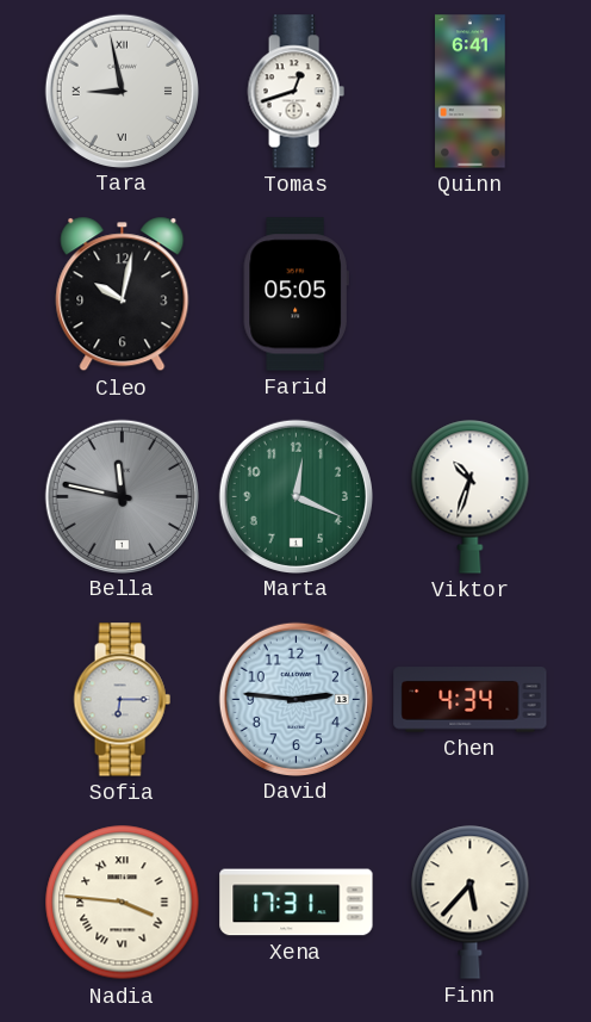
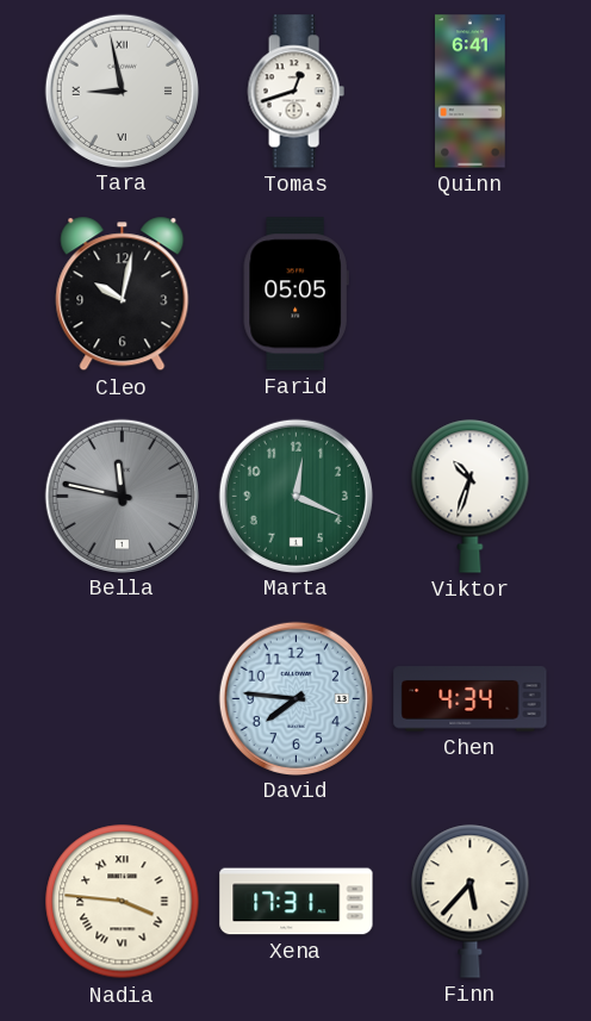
Sofia: 6:15 -> none
David: 2:46 -> 7:46
